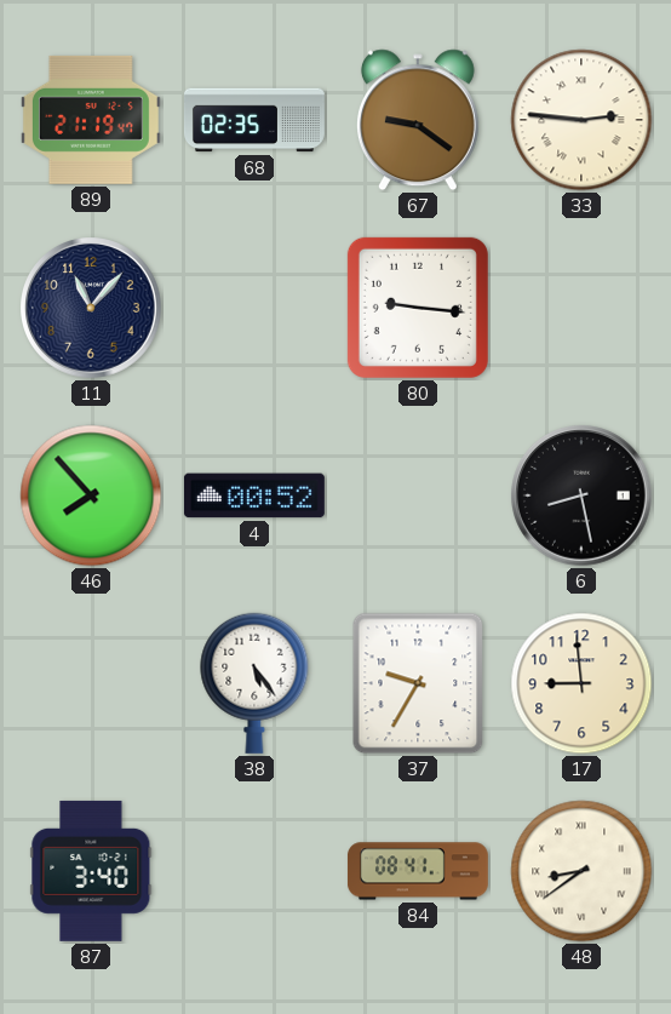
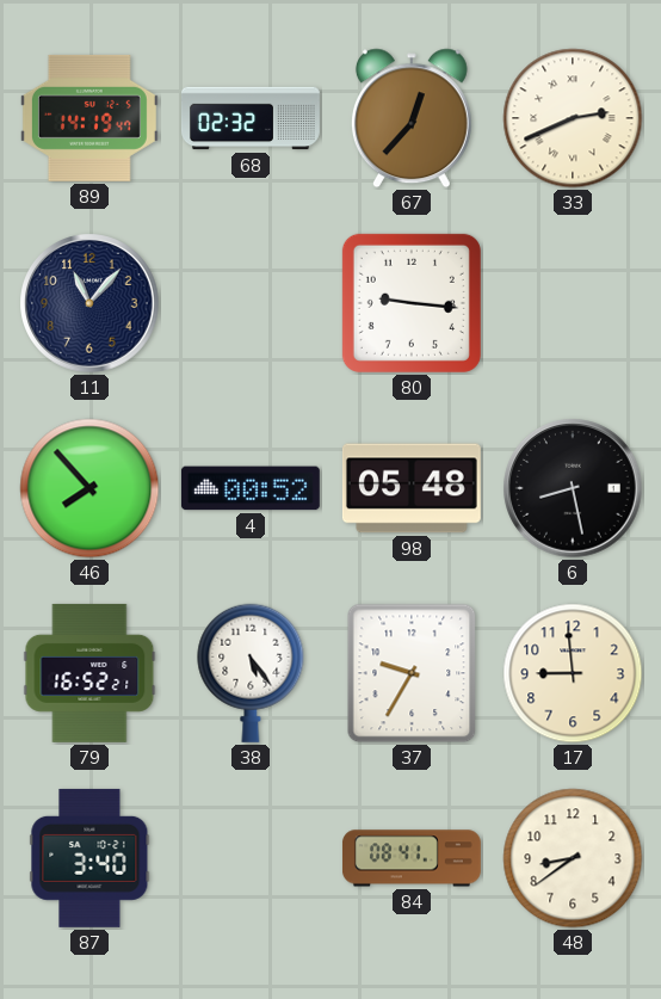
89: 21:19 -> 14:19
68: 02:35 -> 02:32
67: 9:21 -> 12:37
33: 2:46 -> 2:41
98: none -> 05:48
79: none -> 16:52
48 numerals: Roman -> Arabic
